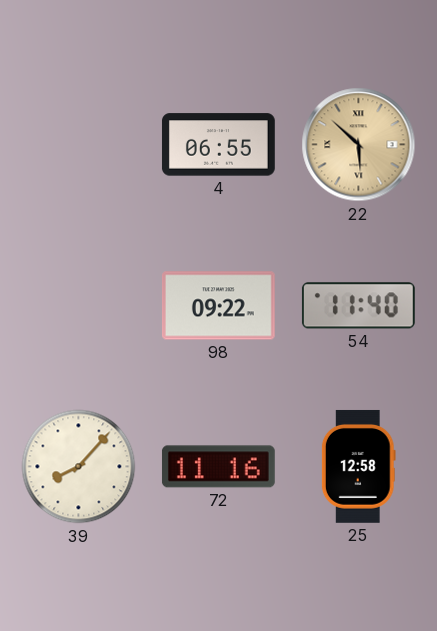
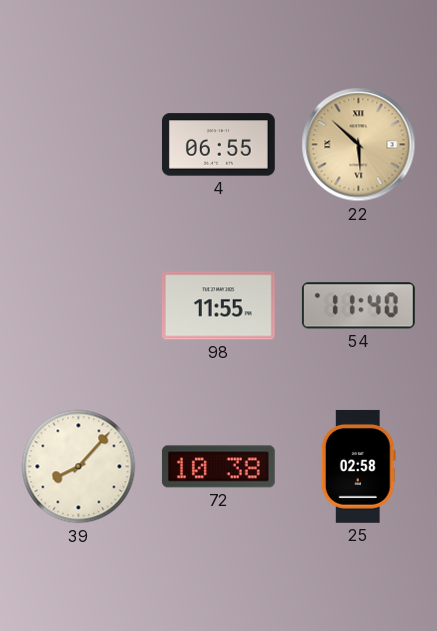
98: 09:22 -> 11:55
72: 11:16 -> 10:38
25: 12:58 -> 02:58
